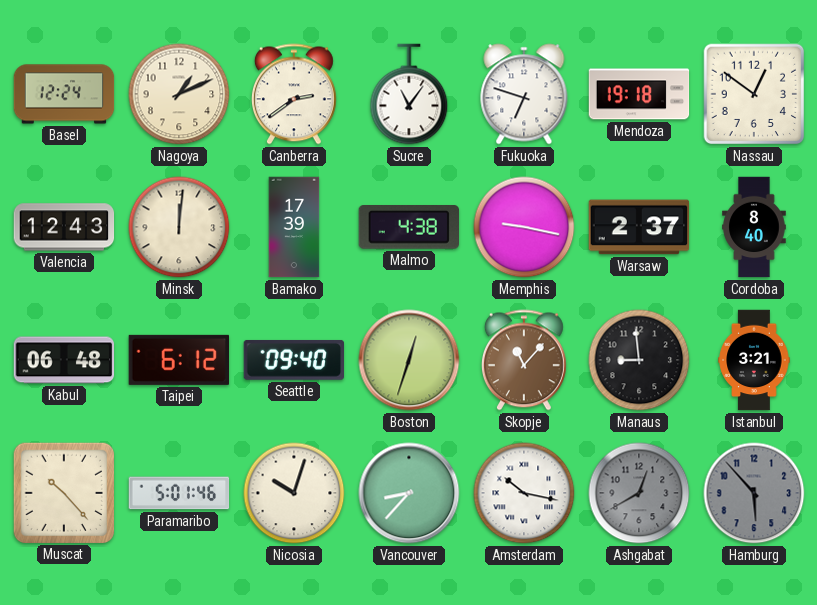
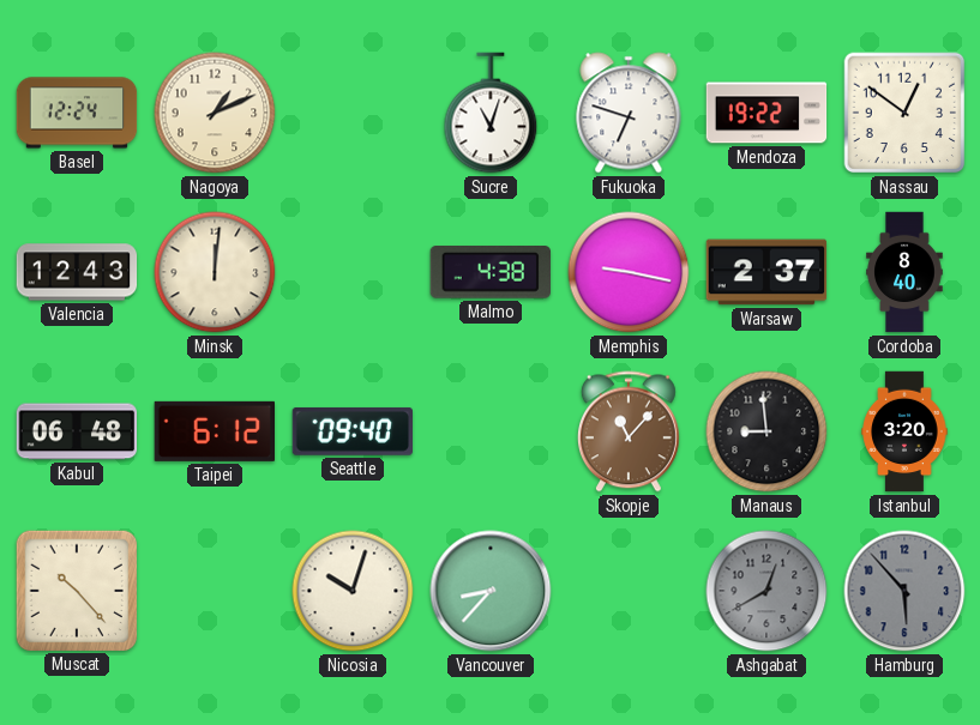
Canberra: 2:39 -> none
Sucre: 11:06 -> 11:03
Mendoza: 19:18 -> 19:22
Bamako: 17:39 -> none
Boston: 12:33 -> none
Istanbul: 3:21 -> 3:20
Paramaribo: 5:01 -> none
Amsterdam: 10:17 -> none
